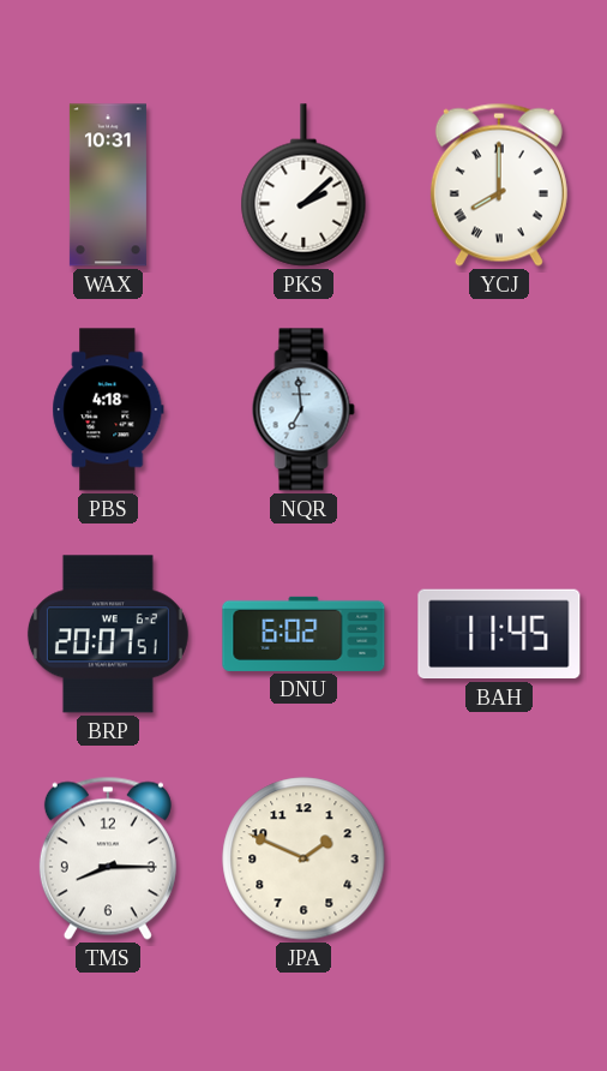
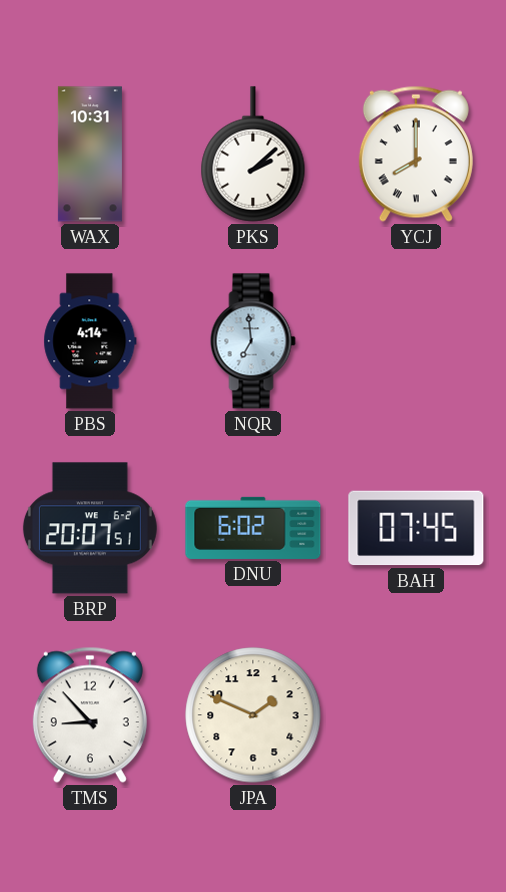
PBS: 4:18 -> 4:14
BAH: 11:45 -> 07:45
TMS: 8:15 -> 8:53
